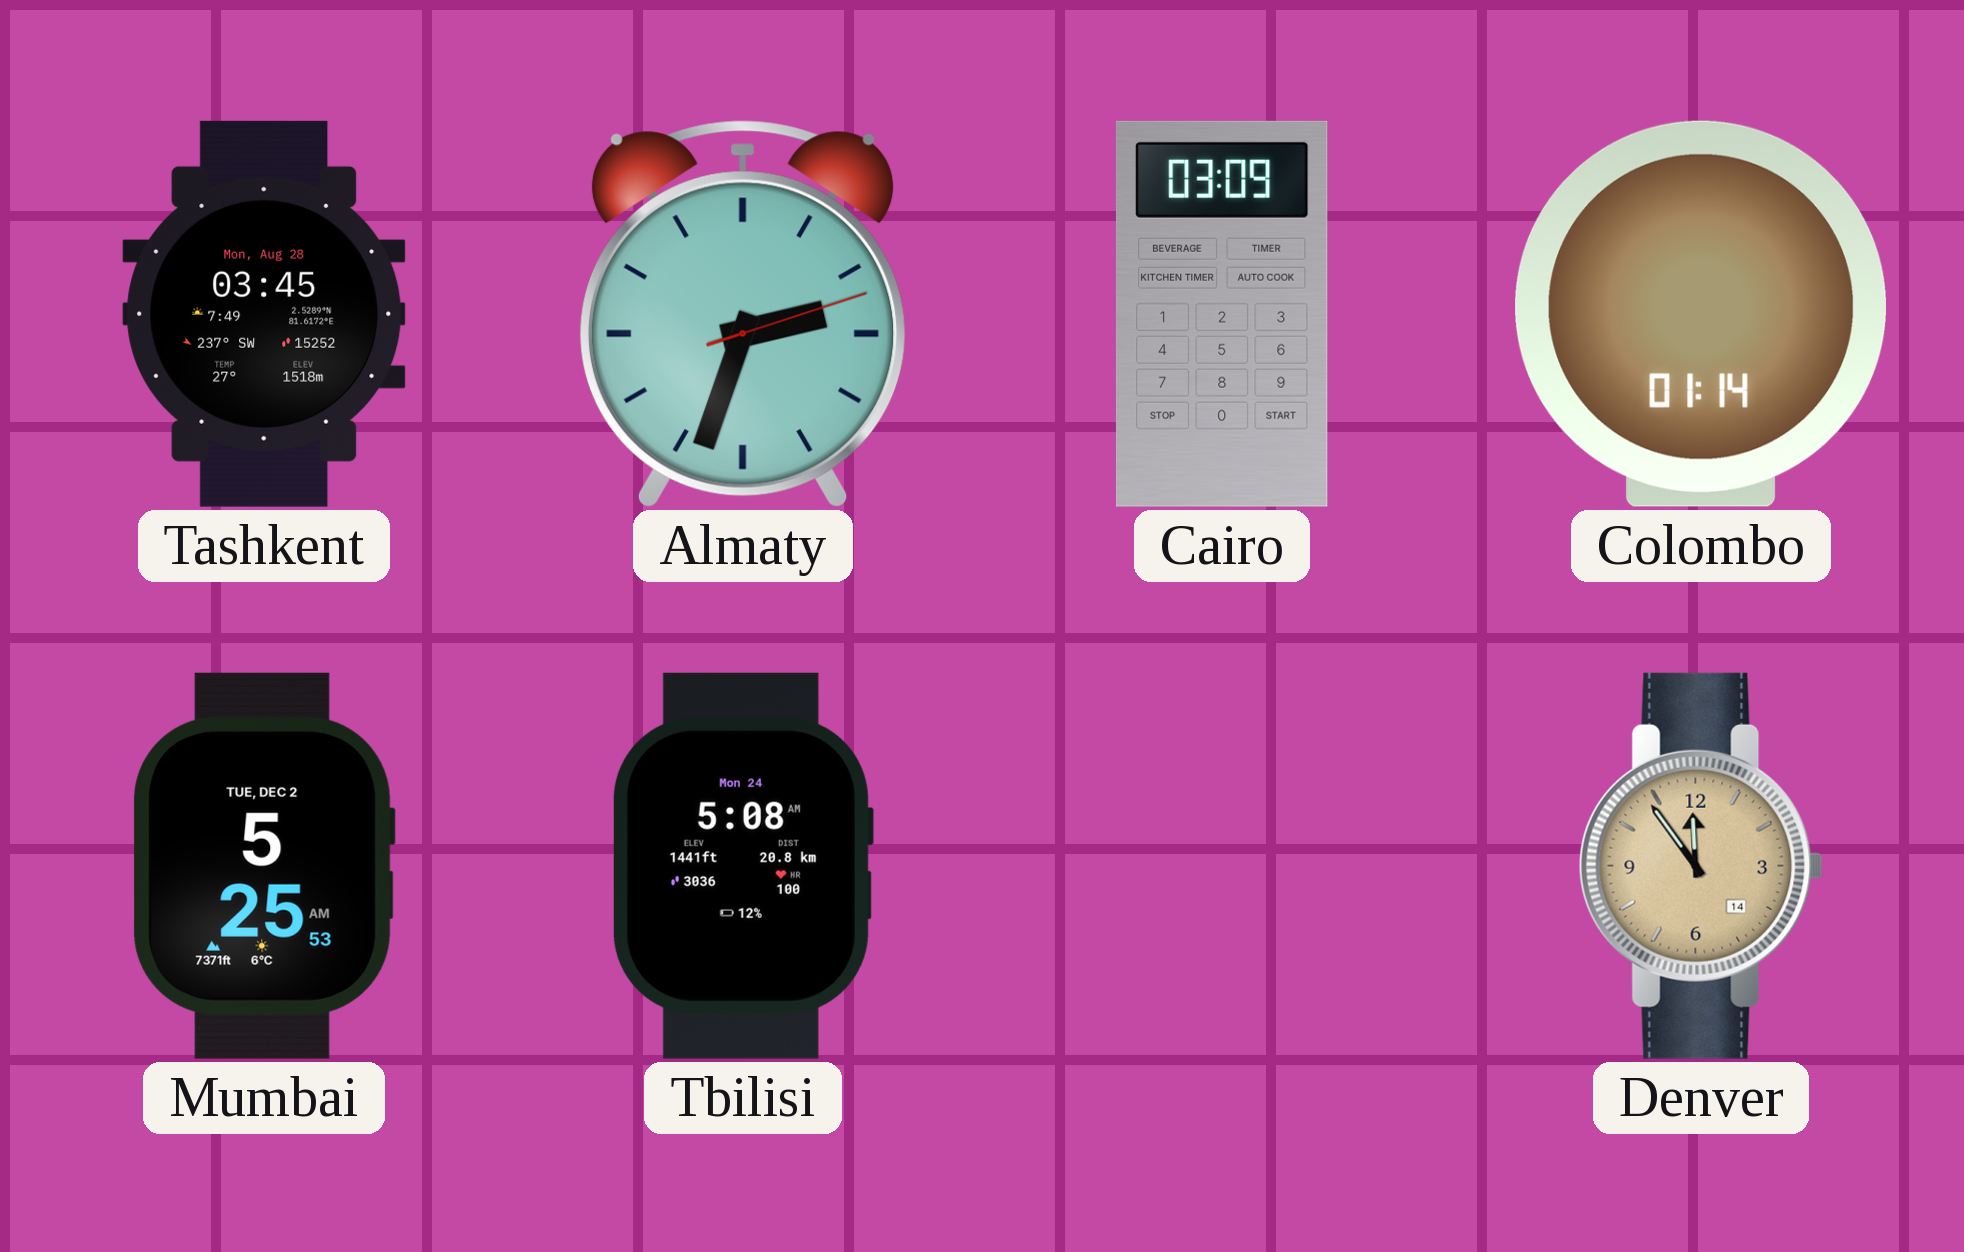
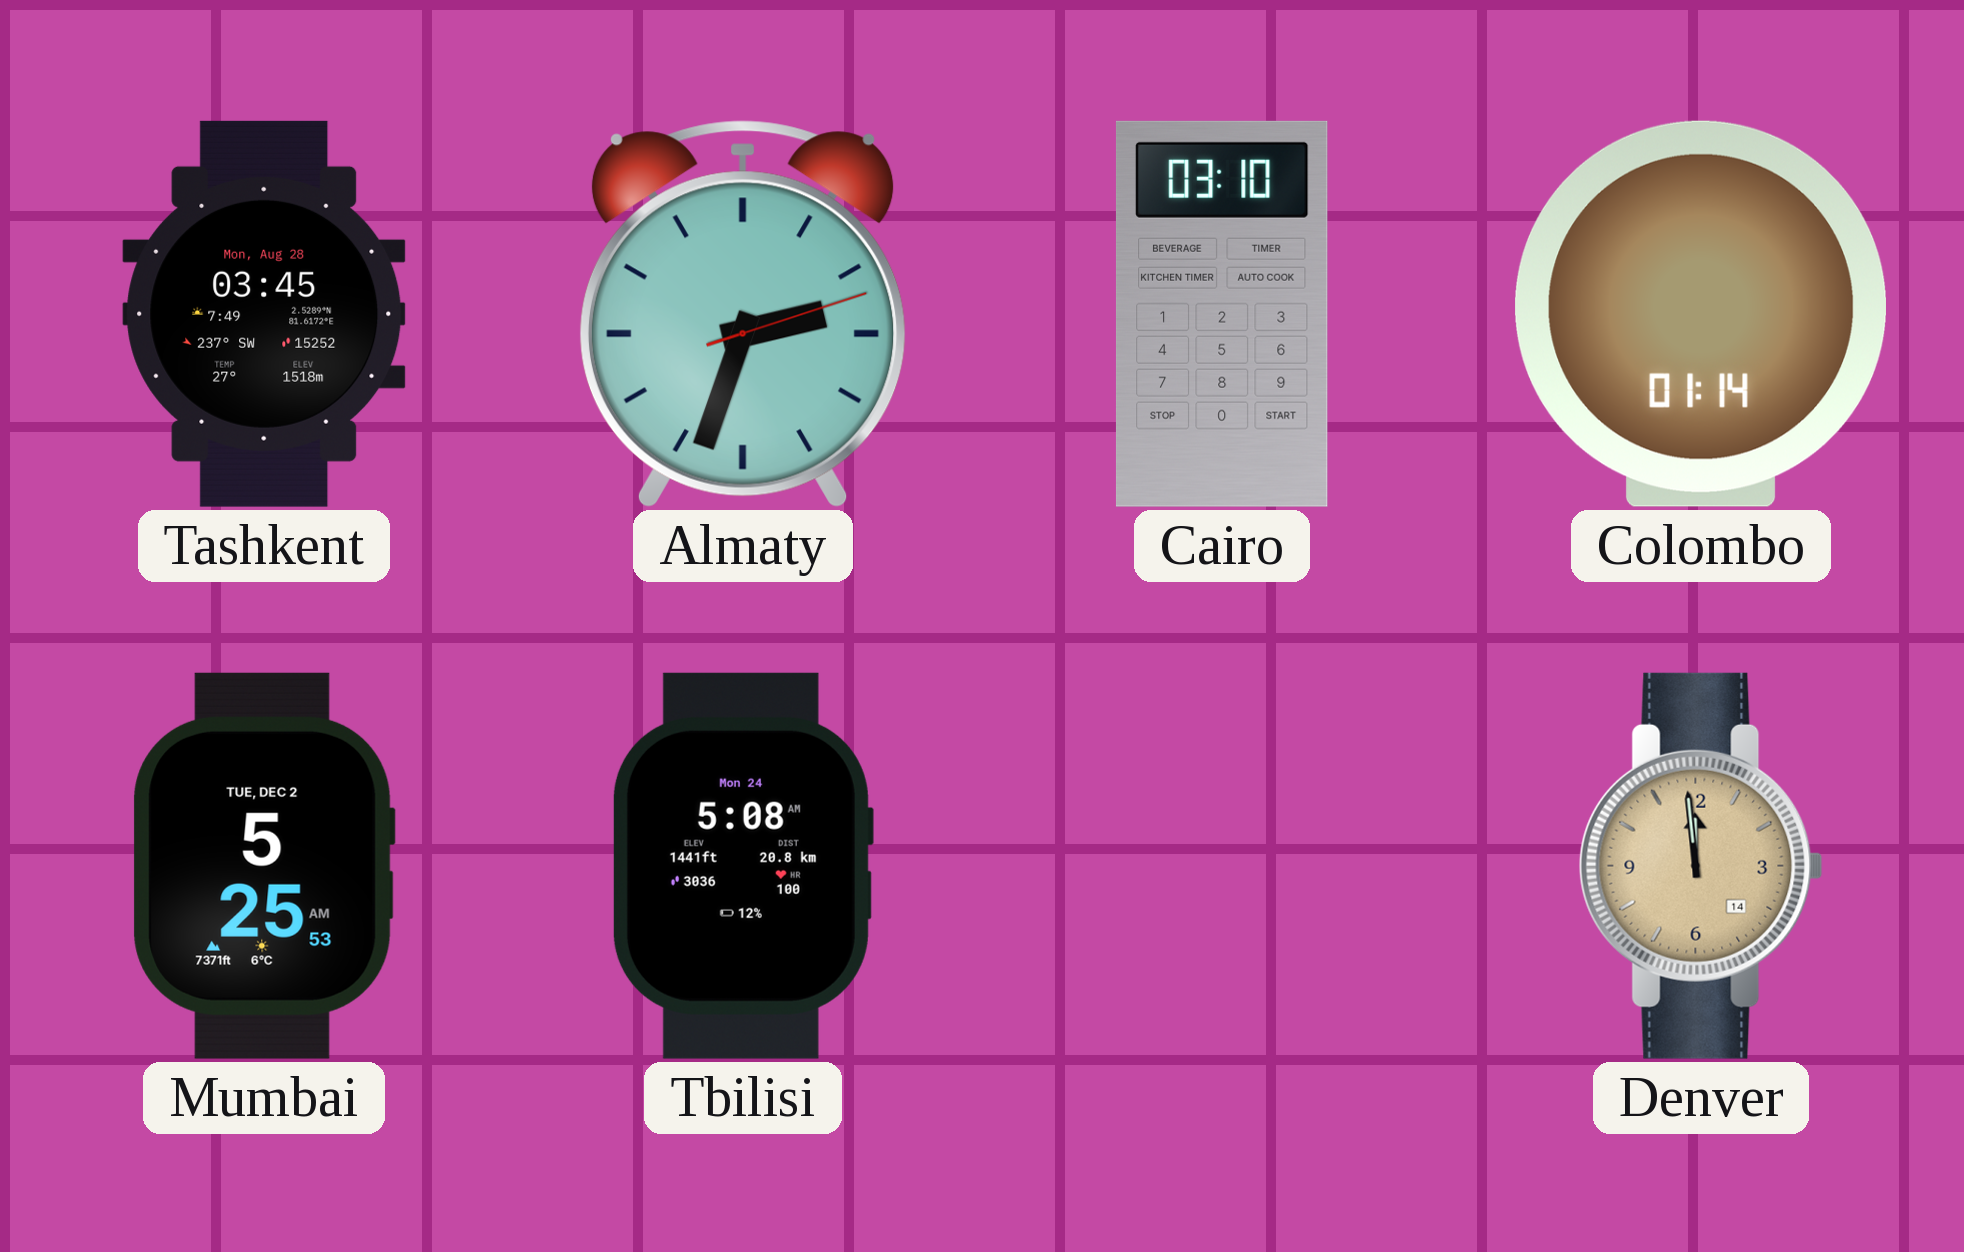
Cairo: 03:09 -> 03:10
Denver: 11:54 -> 11:59
